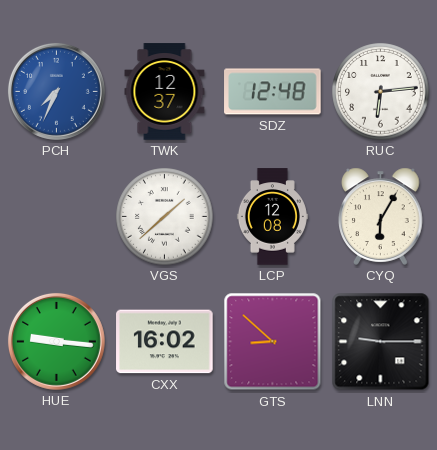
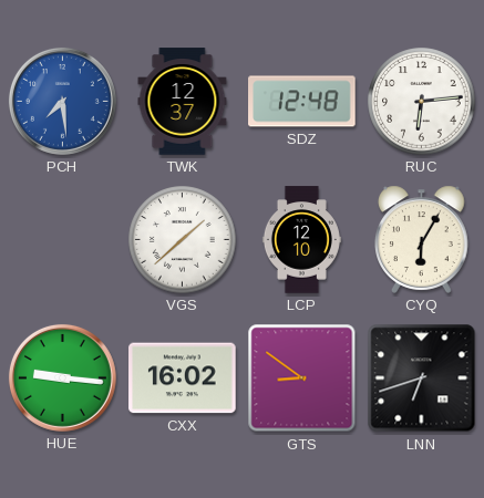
PCH: 7:34 -> 7:29
LCP: 12:08 -> 12:10
GTS: 8:52 -> 8:51
LNN: 9:15 -> 6:42
